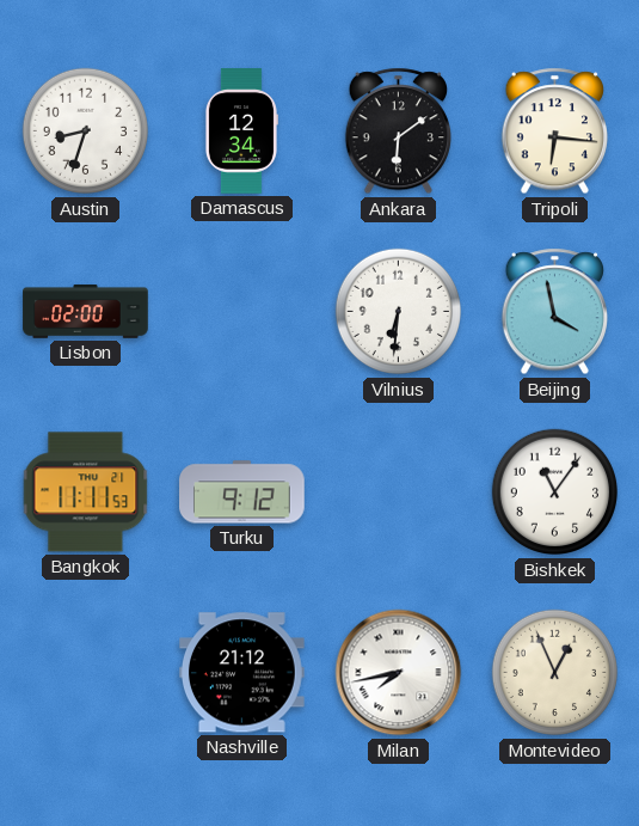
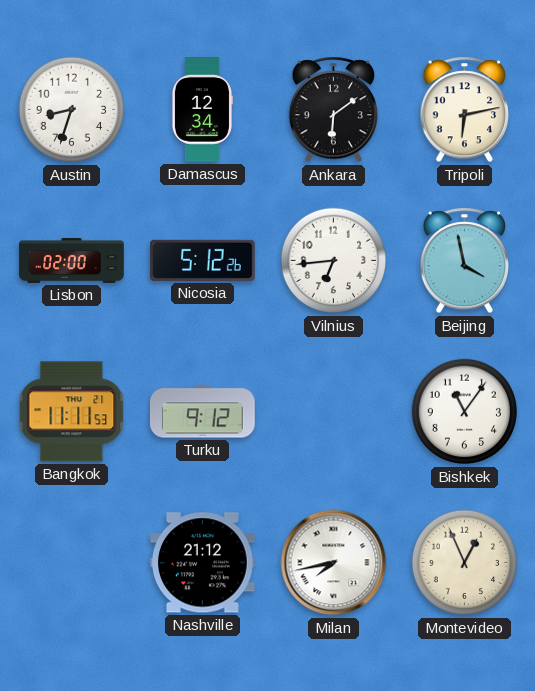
Tripoli: 6:16 -> 6:13
Nicosia: none -> 5:12
Vilnius: 6:31 -> 6:44
